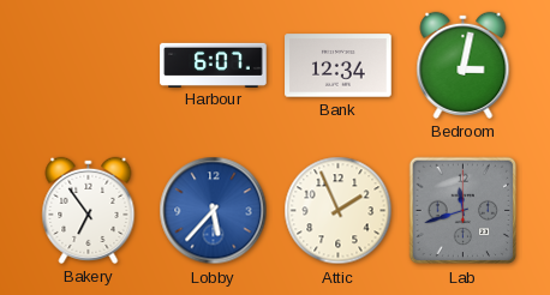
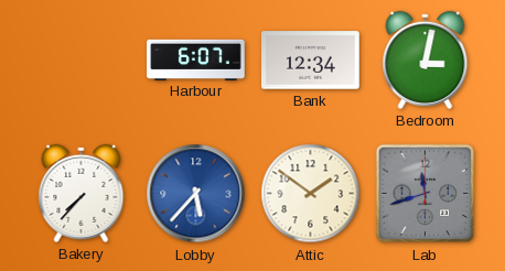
Bakery: 6:54 -> 7:37
Attic: 1:56 -> 1:51
